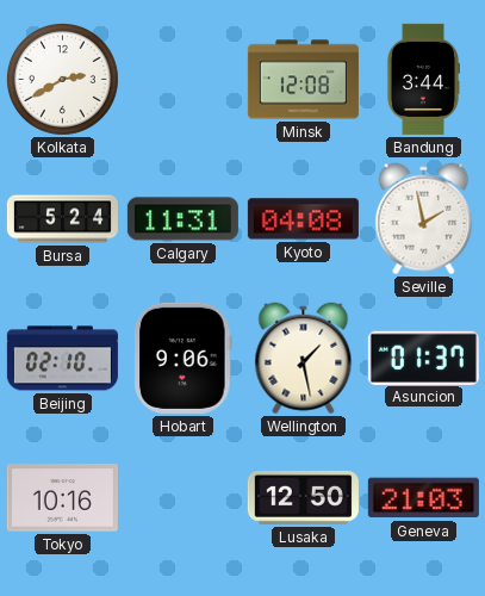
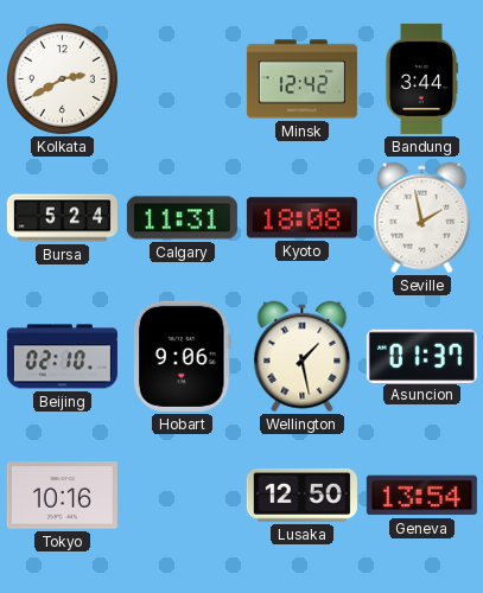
Minsk: 12:08 -> 12:42
Kyoto: 04:08 -> 18:08
Geneva: 21:03 -> 13:54
